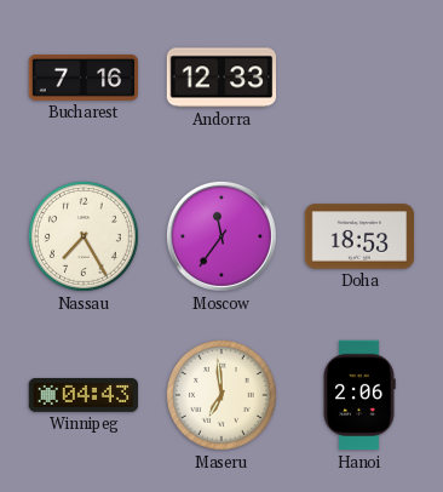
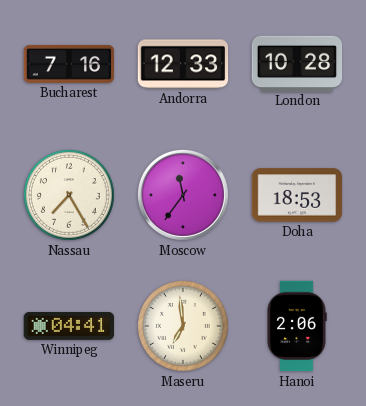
London: none -> 10:28
Winnipeg: 04:43 -> 04:41
